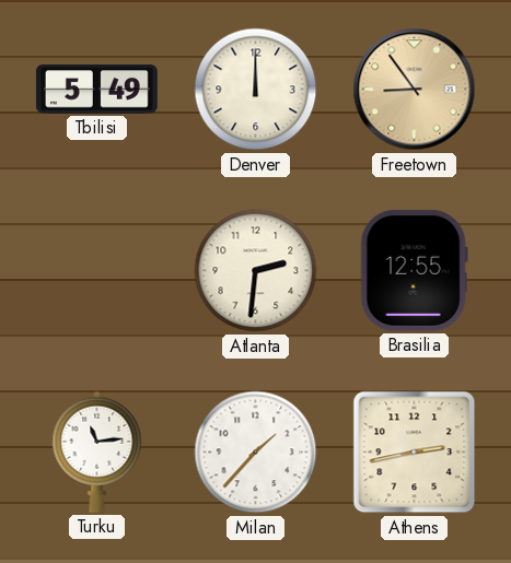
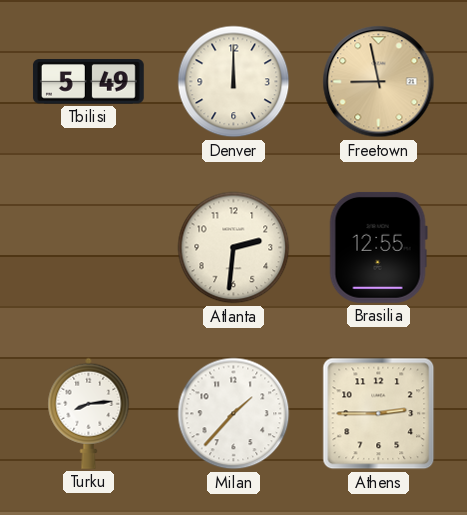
Freetown: 8:54 -> 8:58
Turku: 11:14 -> 8:14
Athens: 2:43 -> 2:45
